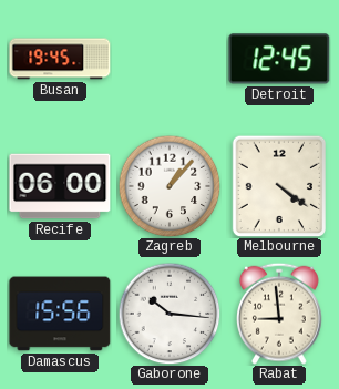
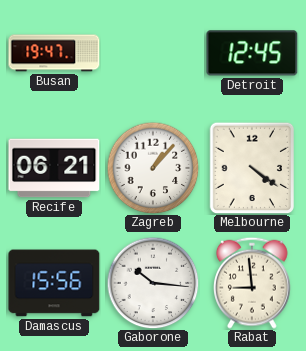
Busan: 19:45 -> 19:47
Recife: 06:00 -> 06:21
